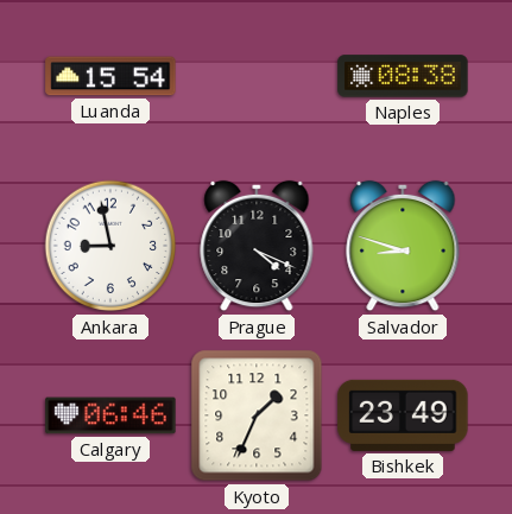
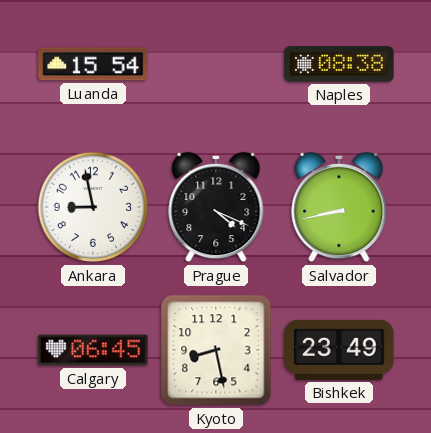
Salvador: 8:48 -> 8:43
Calgary: 06:46 -> 06:45
Kyoto: 1:34 -> 8:28
